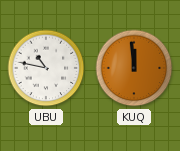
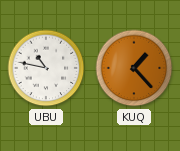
KUQ: 11:59 -> 1:23
